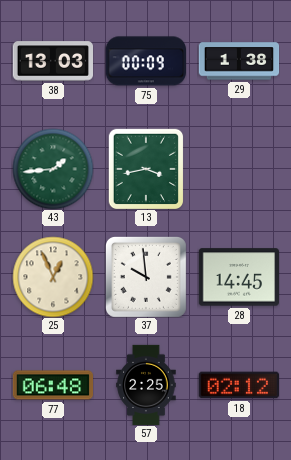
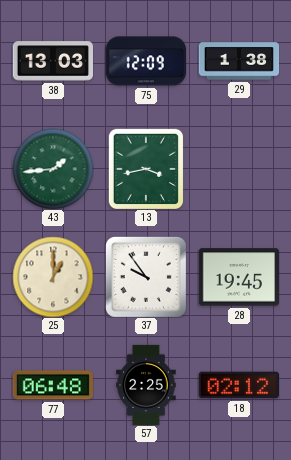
75: 00:09 -> 12:09
25: 12:56 -> 1:00
37: 9:59 -> 9:54
28: 14:45 -> 19:45
